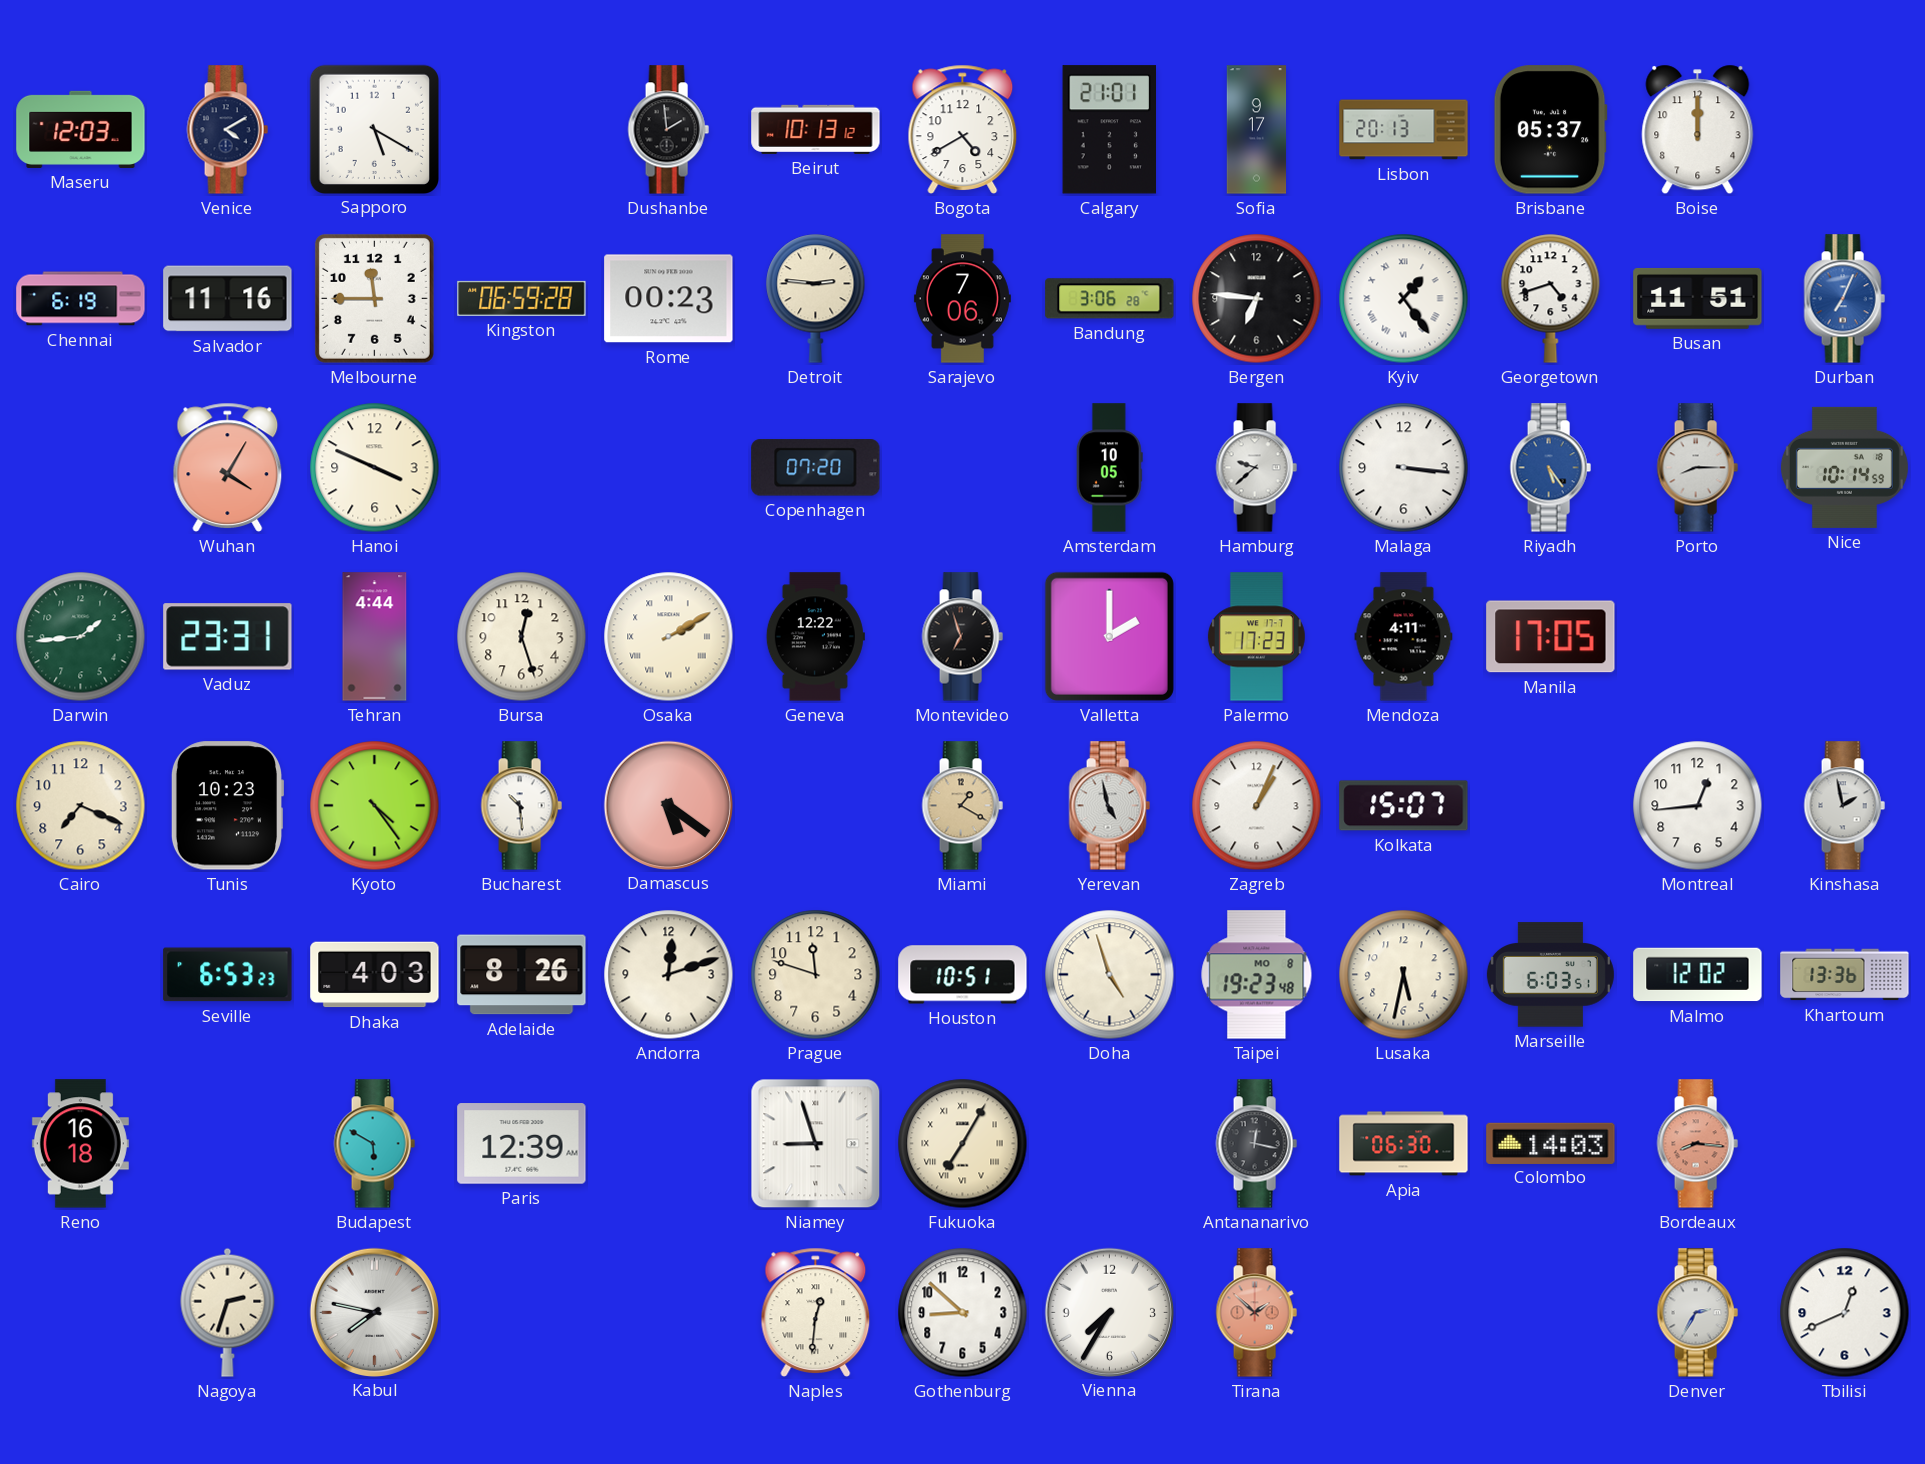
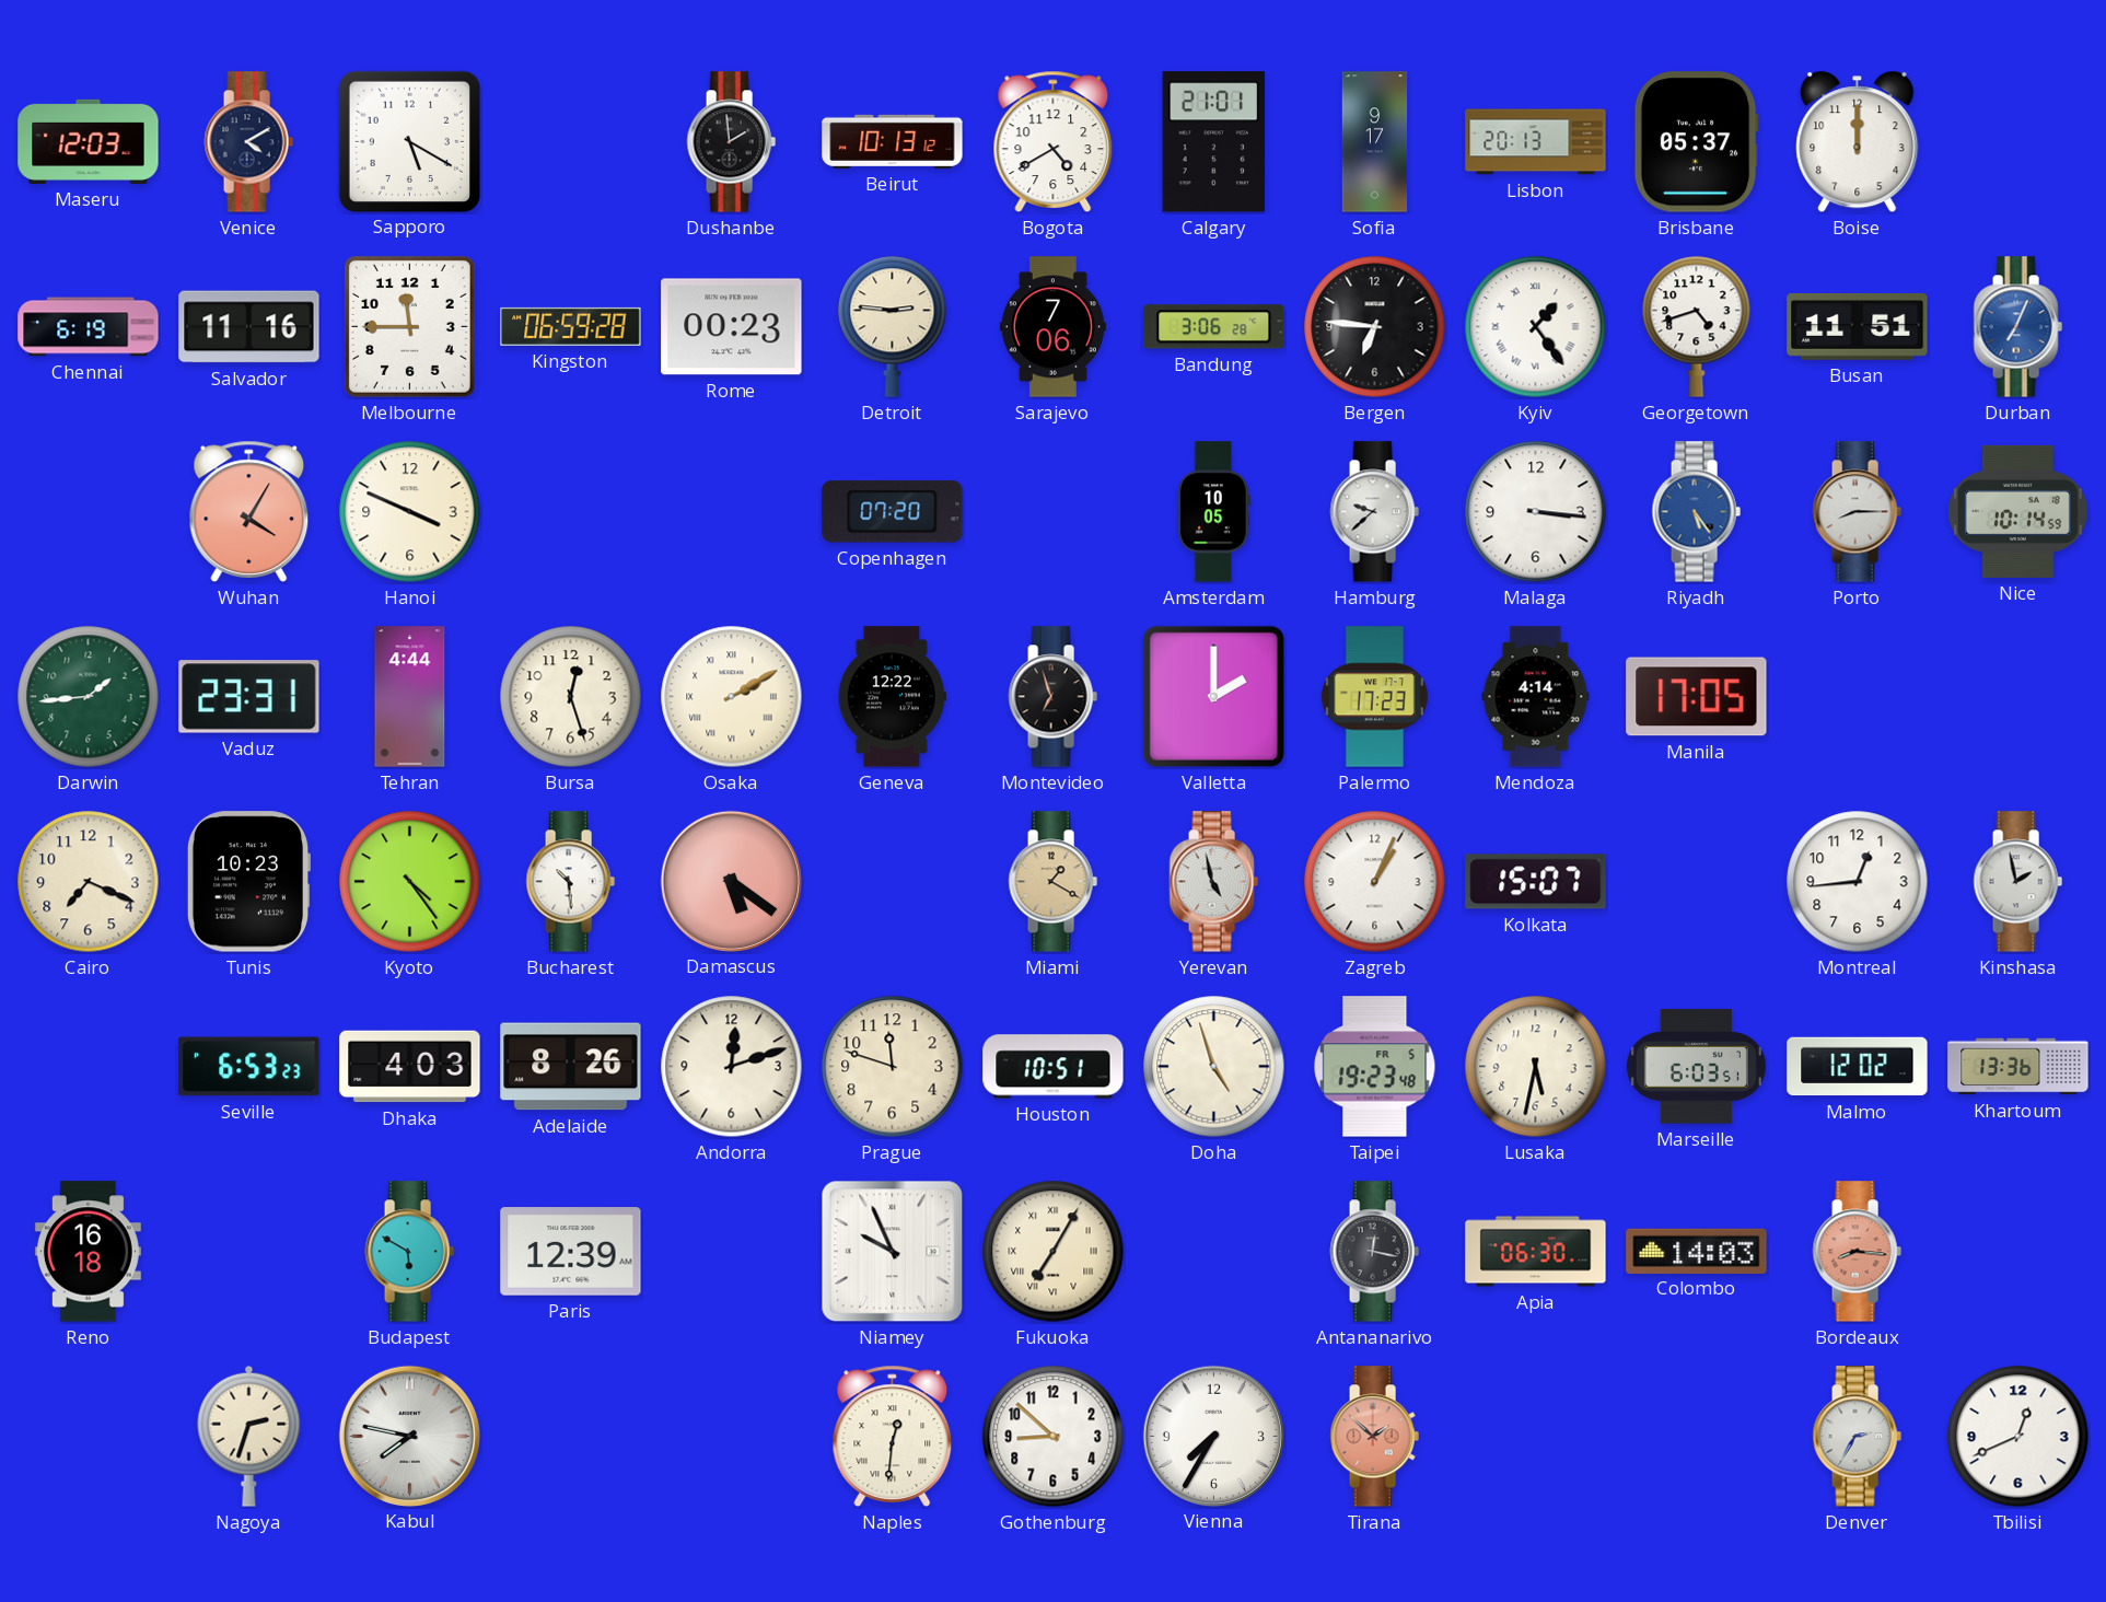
Mendoza: 4:11 -> 4:14
Taipei date: MO 8 -> FR 5
Niamey: 8:57 -> 9:56
